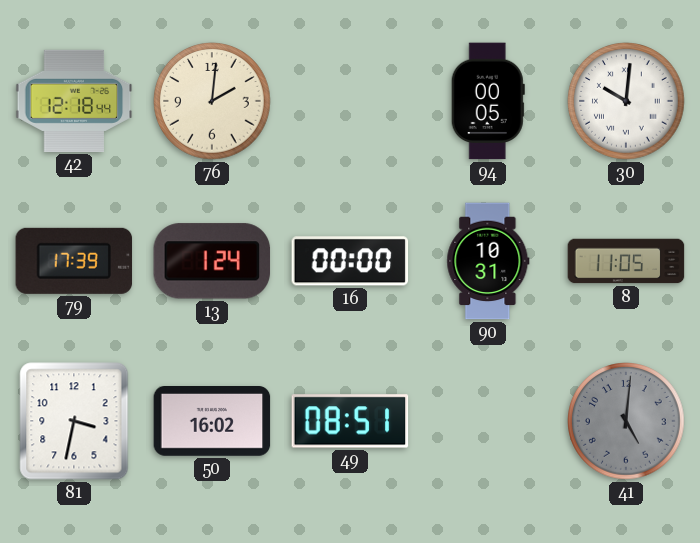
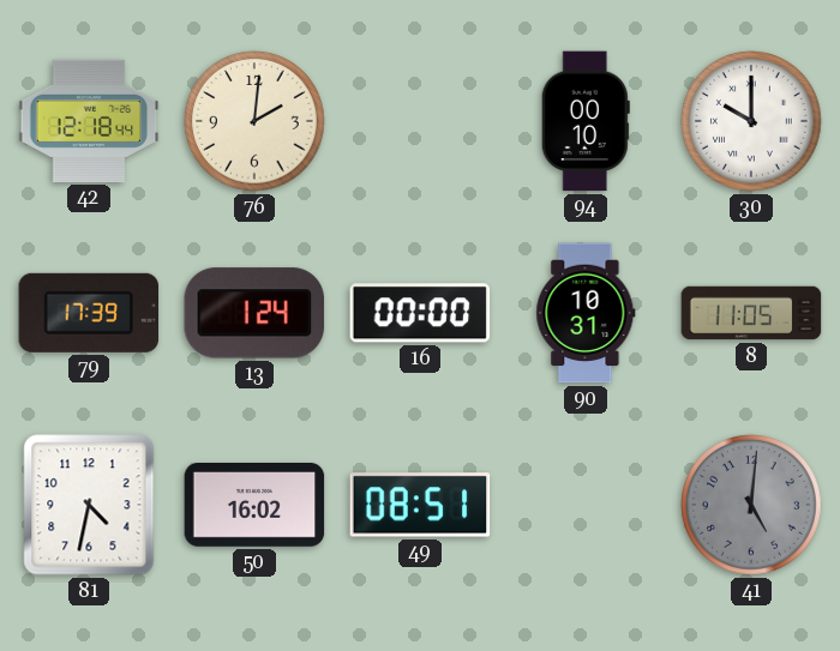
94: 00:05 -> 00:10
30: 10:01 -> 10:00
81: 3:32 -> 4:32
